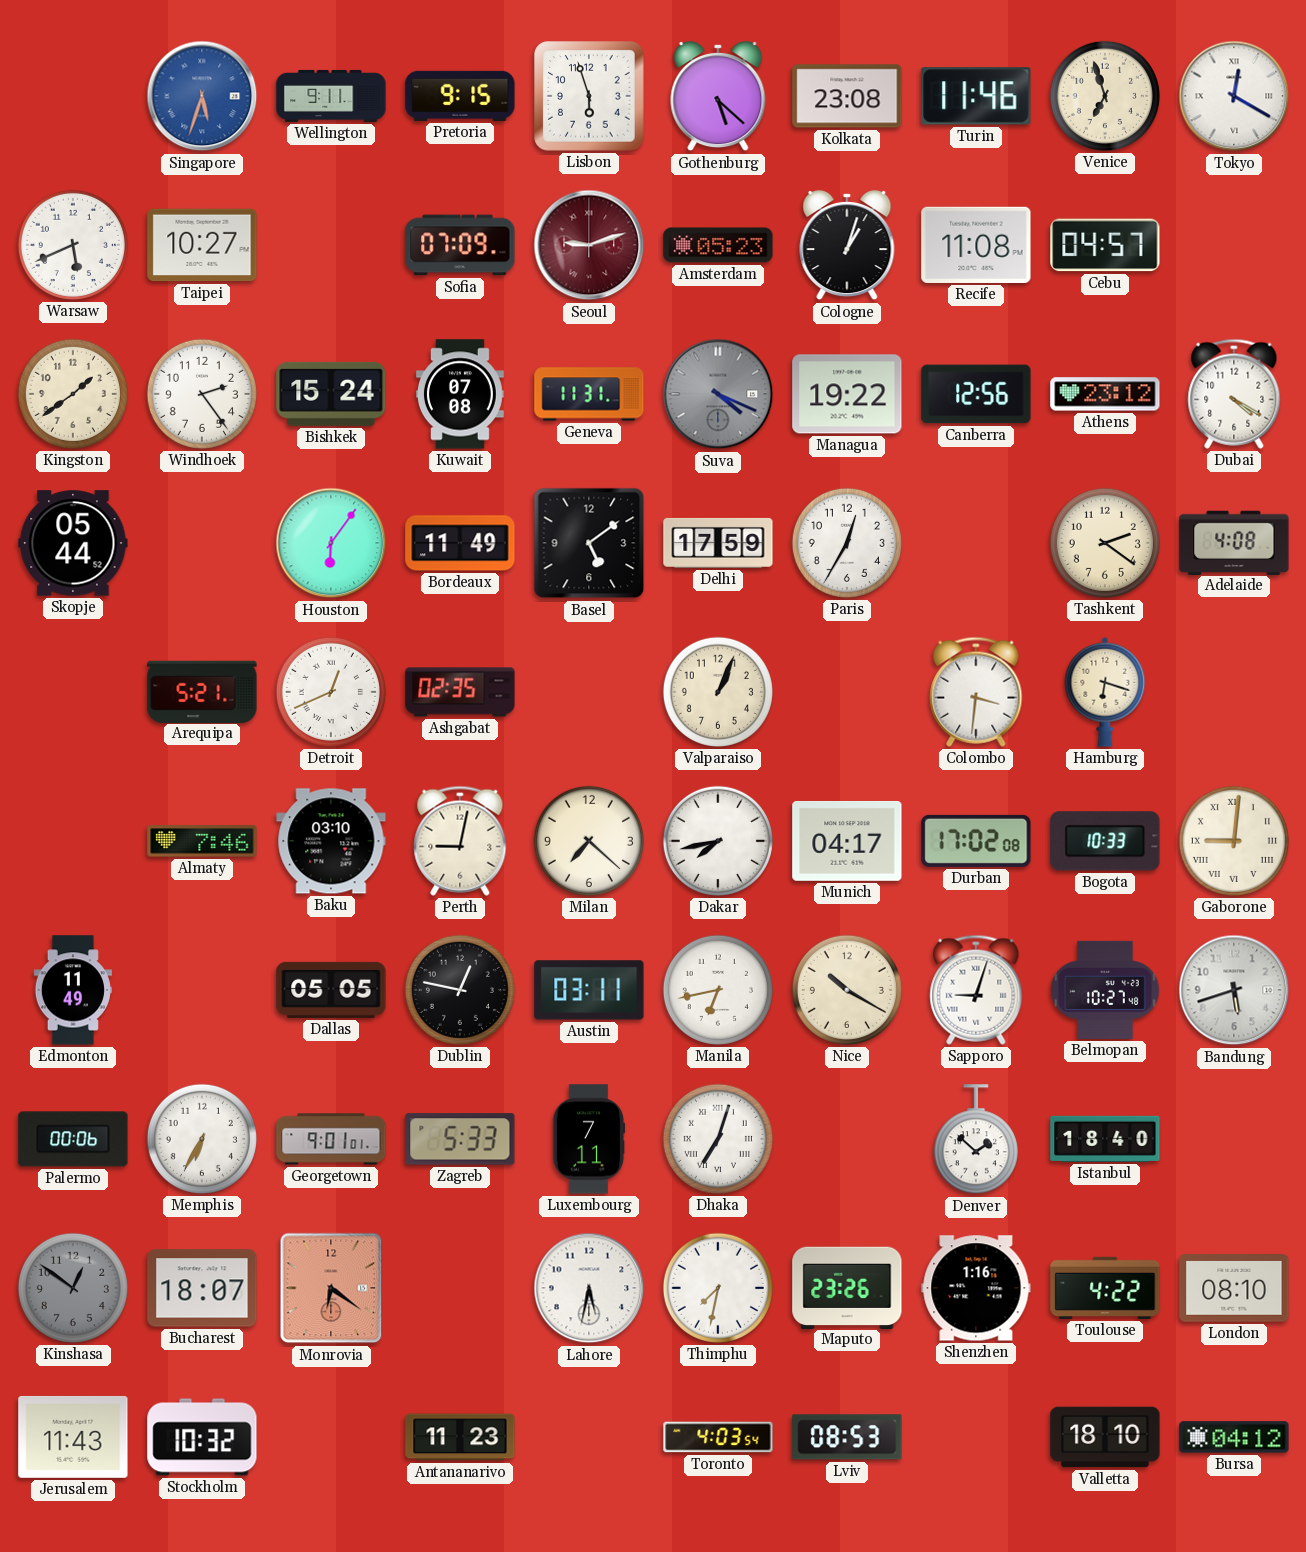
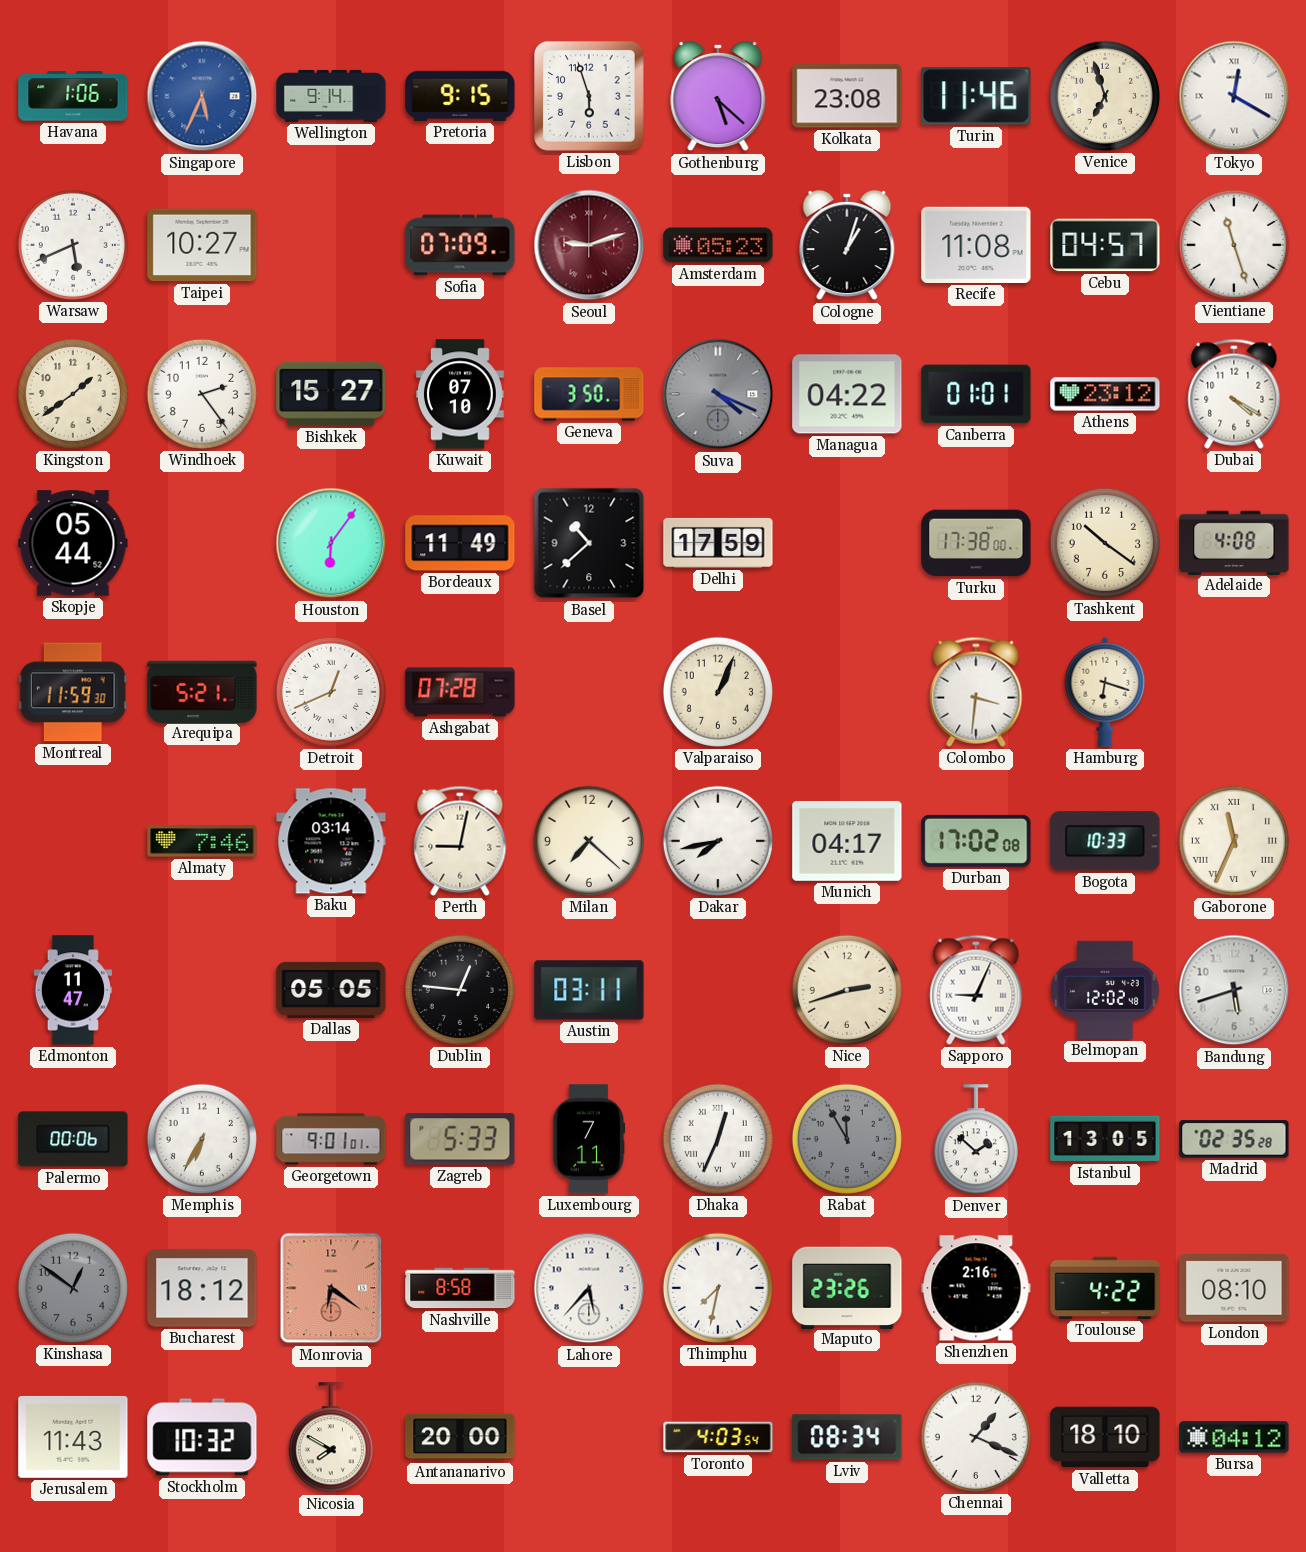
Havana: none -> 1:06
Singapore: 5:33 -> 5:34
Wellington: 9:11 -> 9:14
Vientiane: none -> 11:27
Bishkek: 15:24 -> 15:27
Kuwait: 07:08 -> 07:10
Geneva: 11:31 -> 3:50
Managua: 19:22 -> 04:22
Canberra: 12:56 -> 01:01
Basel: 5:09 -> 10:38
Paris: 12:35 -> none
Turku: none -> 17:38
Tashkent: 2:21 -> 10:21
Montreal: none -> 11:59
Ashgabat: 02:35 -> 07:28
Baku: 03:10 -> 03:14
Gaborone: 9:01 -> 11:34
Edmonton: 11:49 -> 11:47
Dublin: 12:47 -> 12:46
Manila: 6:43 -> none
Nice: 10:20 -> 2:42
Sapporo: 9:03 -> 9:04
Belmopan: 10:27 -> 12:02
Dhaka: 7:03 -> 12:34
Rabat: none -> 11:55
Istanbul: 18:40 -> 13:05
Madrid: none -> 02:35
Bucharest: 18:07 -> 18:12
Nashville: none -> 8:58
Lahore: 5:32 -> 5:37
Shenzhen: 1:16 -> 2:16
Nicosia: none -> 7:50
Antananarivo: 11:23 -> 20:00
Lviv: 08:53 -> 08:34
Chennai: none -> 1:19
